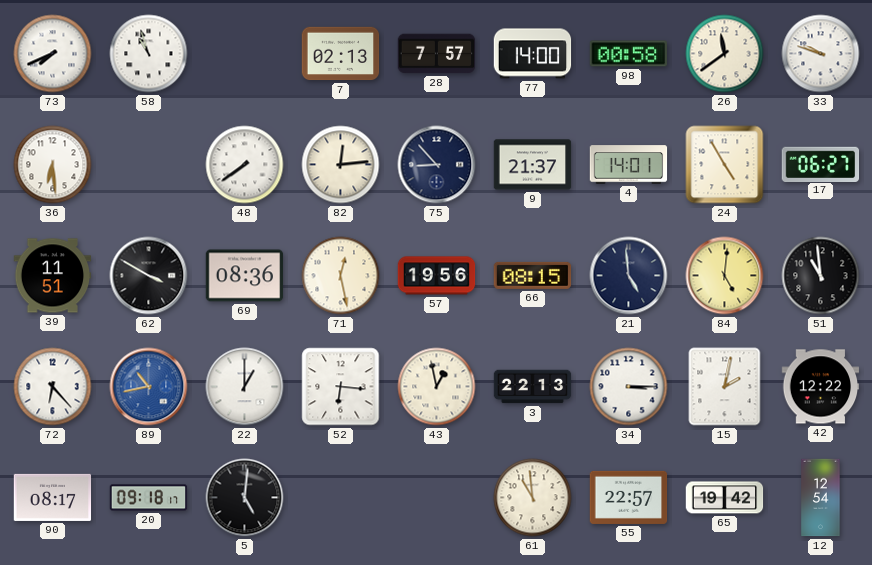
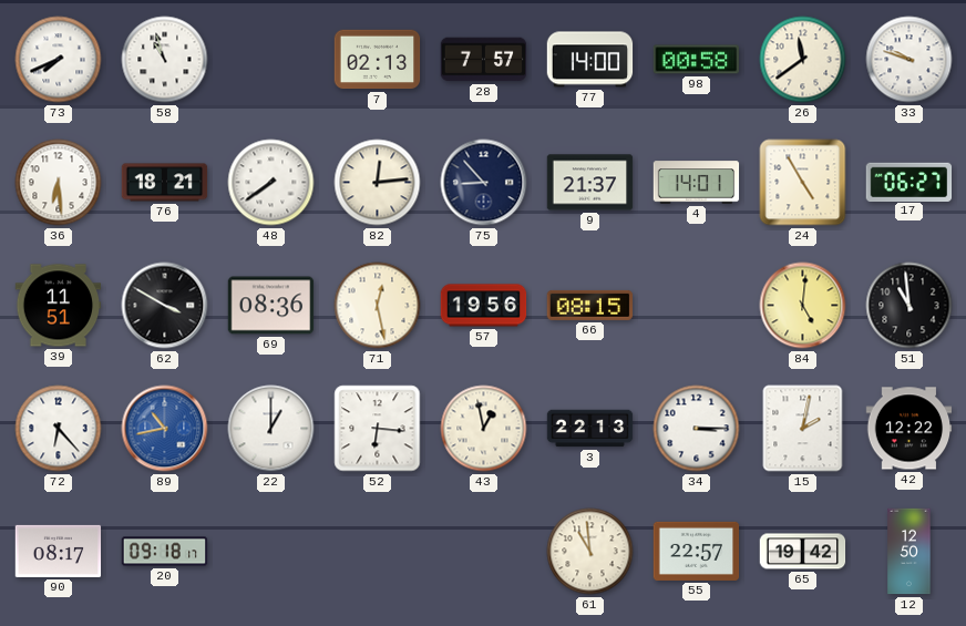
76: none -> 18:21
21: 4:59 -> none
5: 5:01 -> none
12: 12:54 -> 12:50
